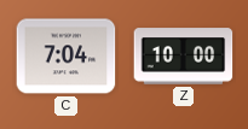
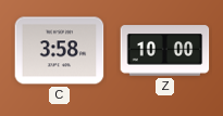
C: 7:04 -> 3:58
